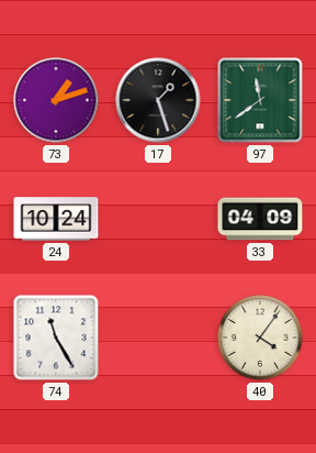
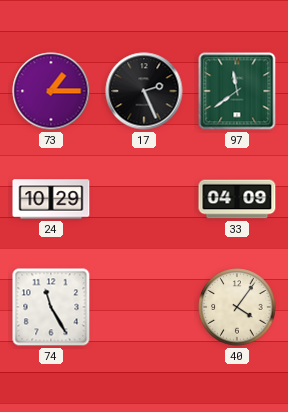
73: 1:12 -> 1:15
17: 1:27 -> 2:26
24: 10:24 -> 10:29
